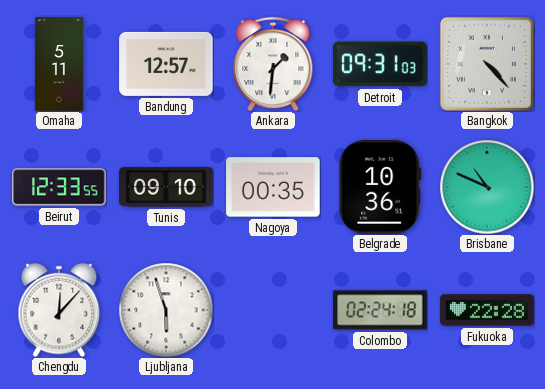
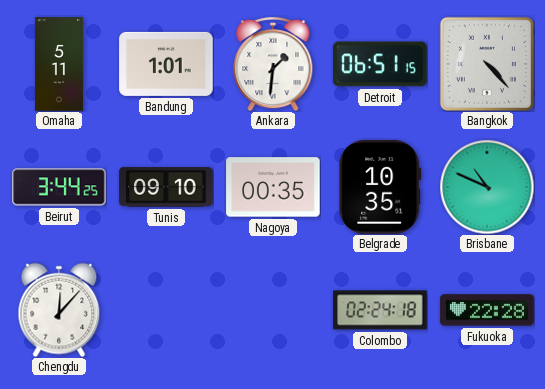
Bandung: 12:57 -> 1:01
Detroit: 09:31 -> 06:51
Beirut: 12:33 -> 3:44
Belgrade: 10:36 -> 10:35
Ljubljana: 5:57 -> none
